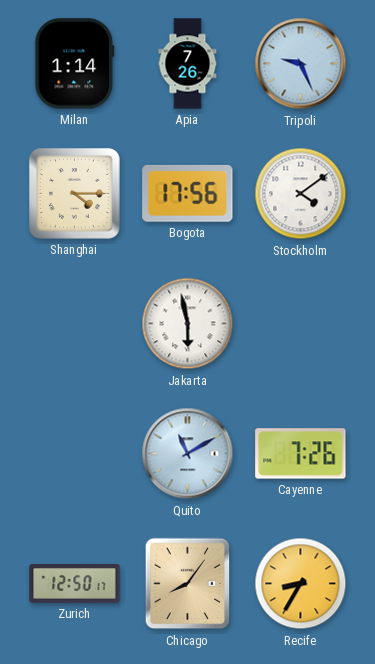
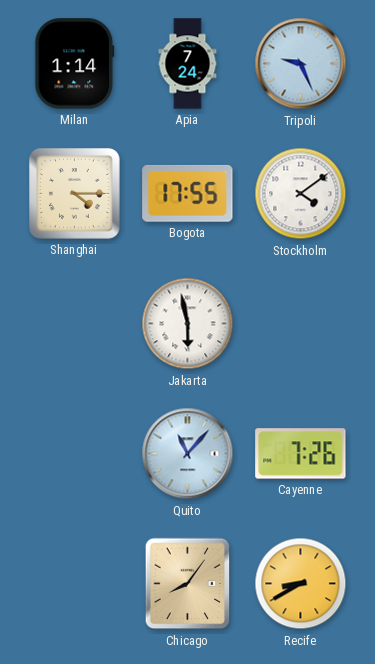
Apia: 7:26 -> 7:24
Bogota: 17:56 -> 17:55
Quito: 11:10 -> 11:07
Zurich: 12:50 -> none
Recife: 8:35 -> 8:40
